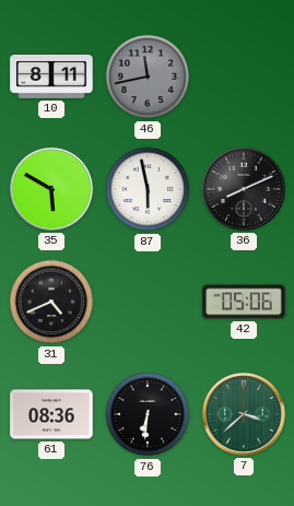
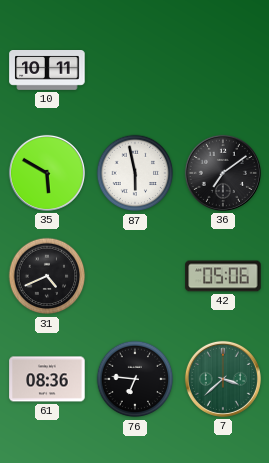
10: 8:11 -> 10:11
46: 11:43 -> none
36: 8:11 -> 7:09
76: 6:31 -> 6:46
